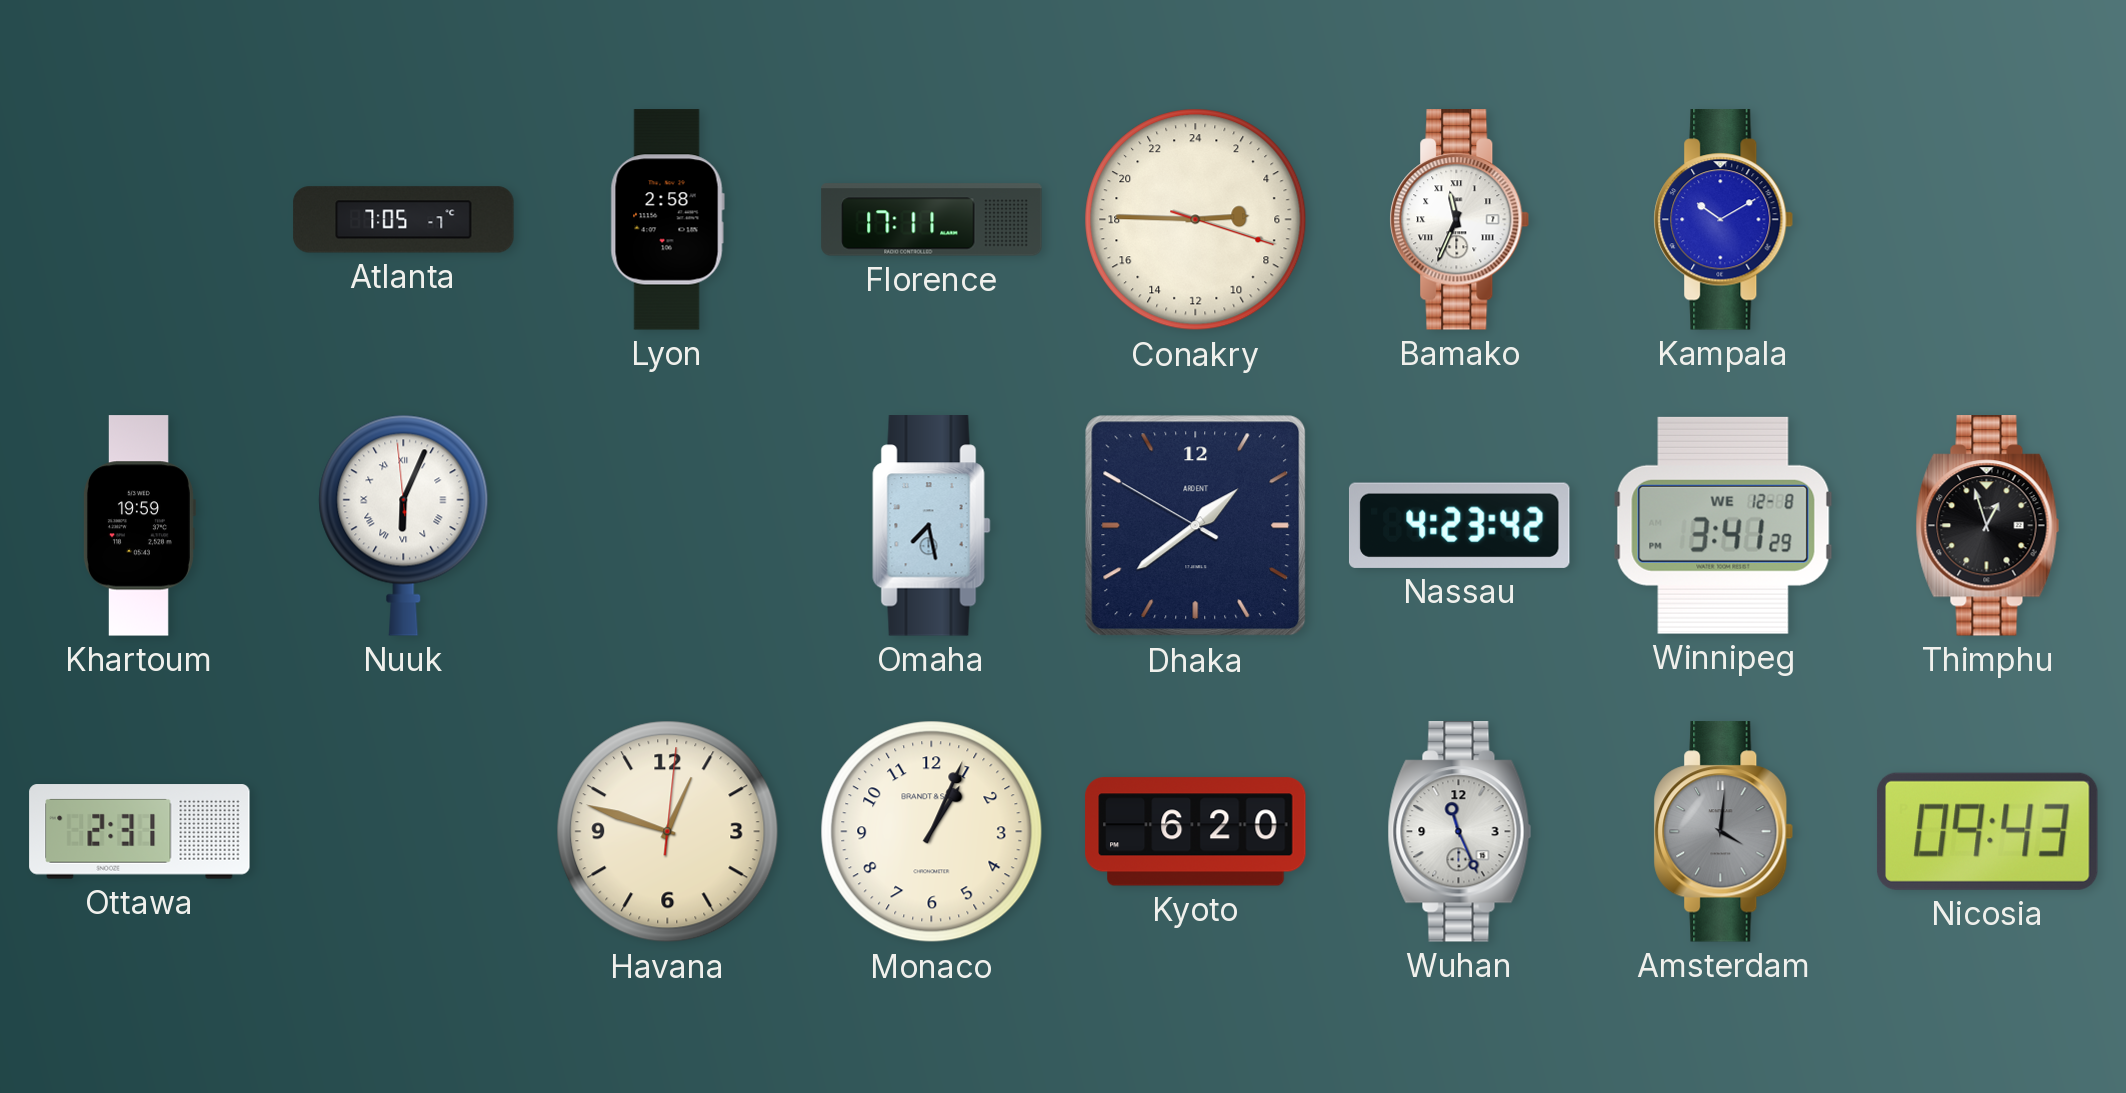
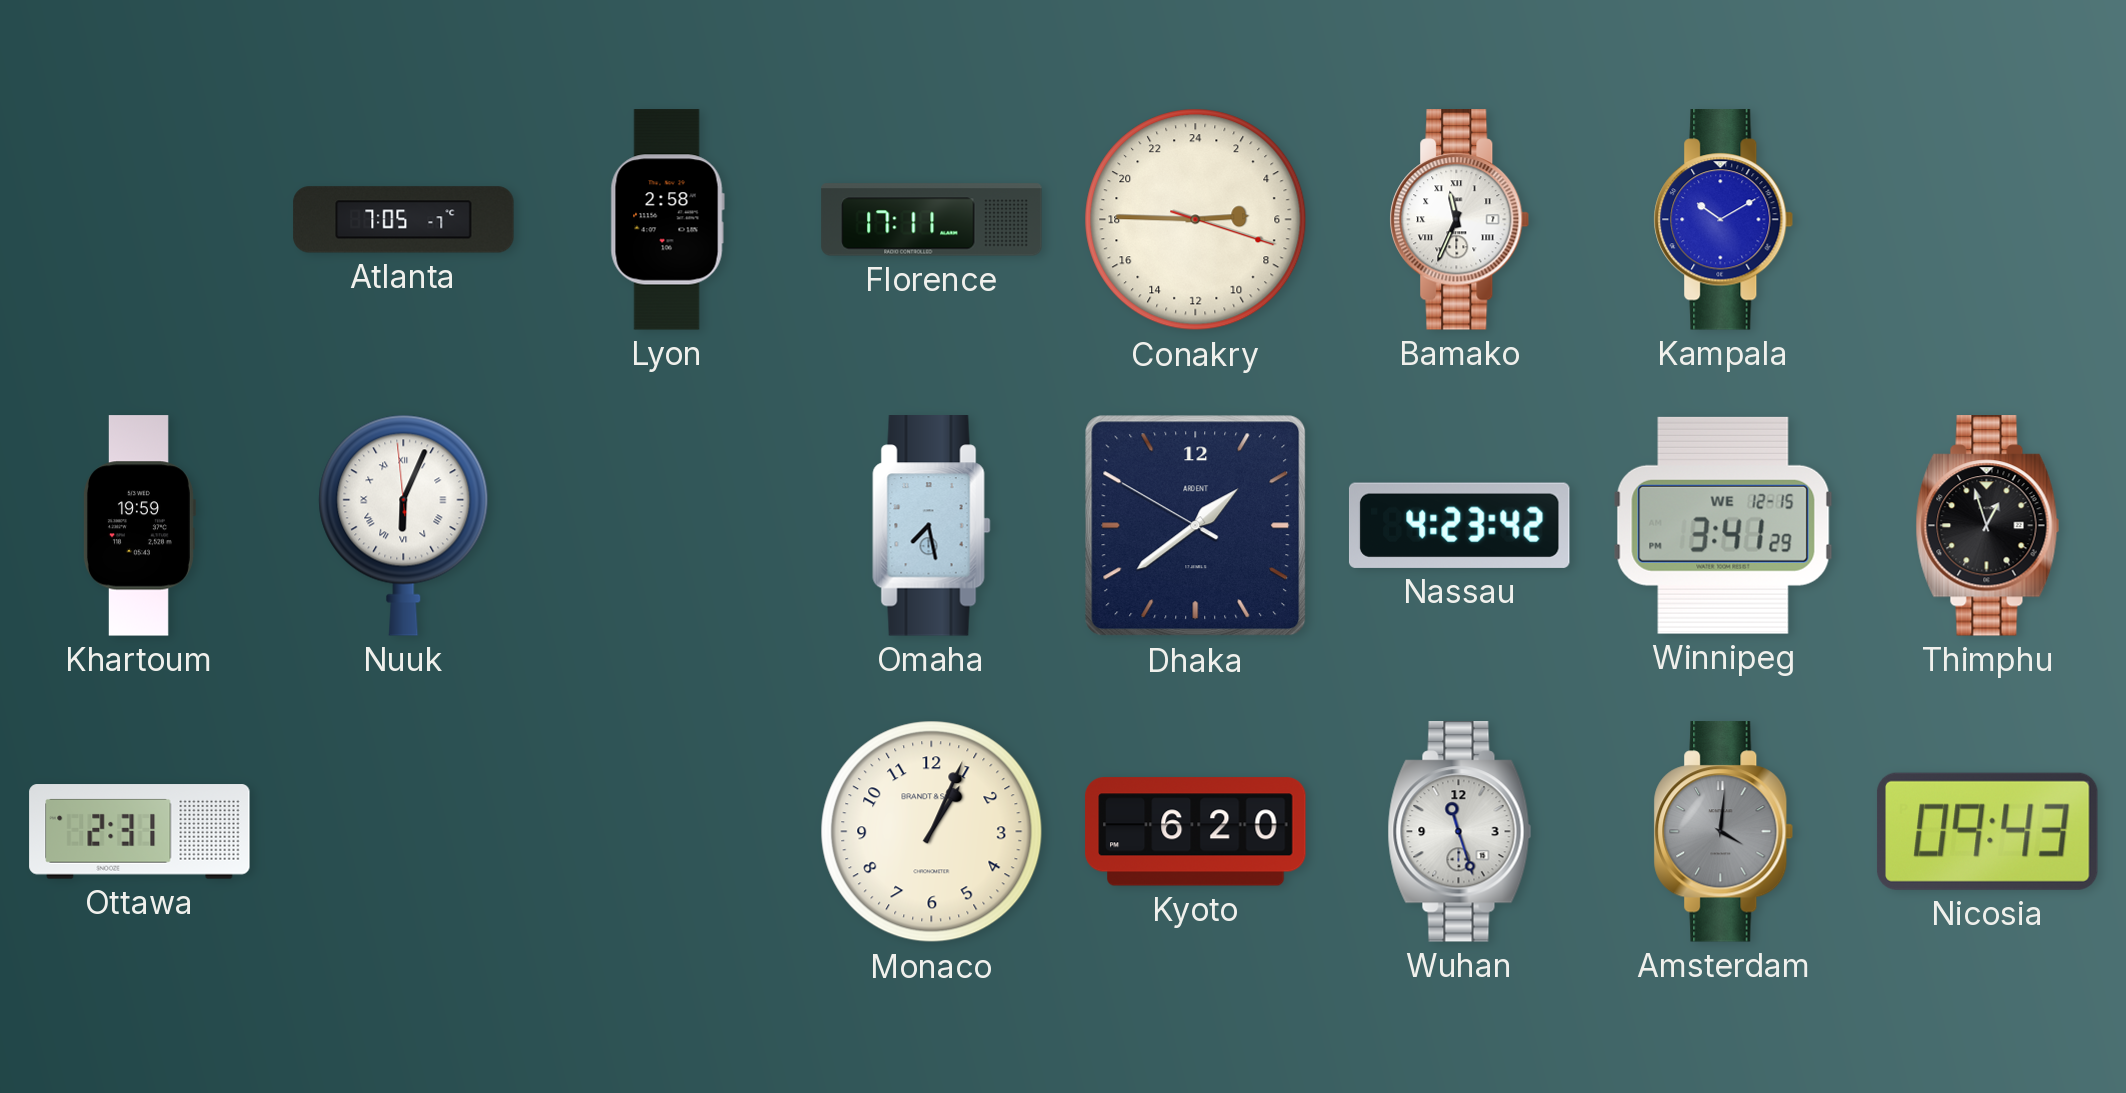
Winnipeg date: WE 12-8 -> WE 12-15
Havana: 12:48 -> none
Wuhan: 11:26 -> 11:27
